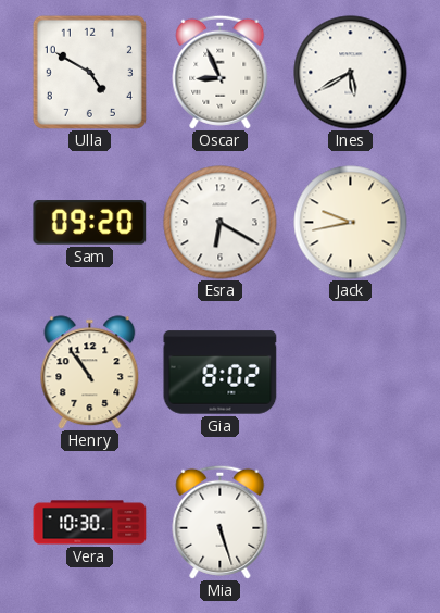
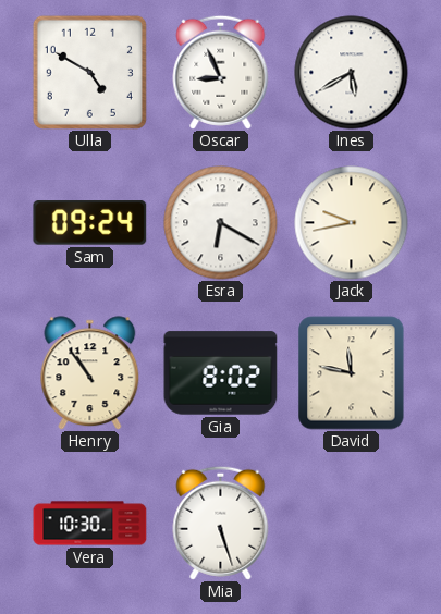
Sam: 09:20 -> 09:24
David: none -> 11:47
